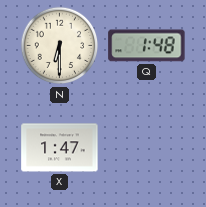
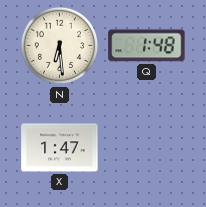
N: 6:30 -> 6:29
